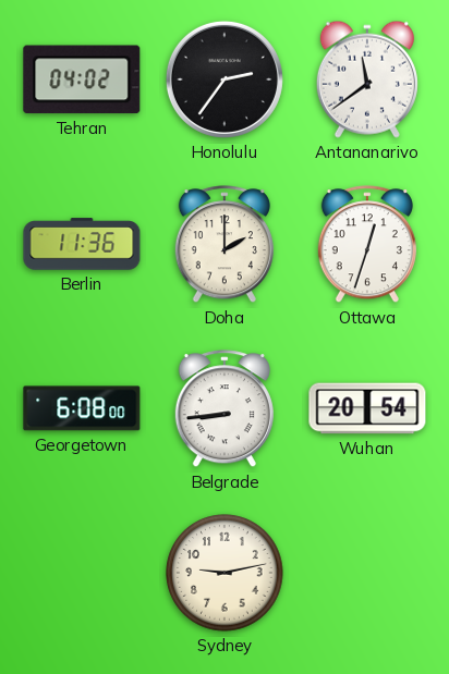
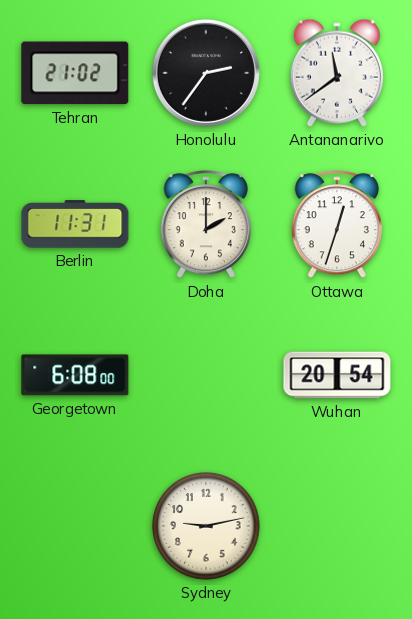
Tehran: 04:02 -> 21:02
Berlin: 11:36 -> 11:31
Belgrade: 8:44 -> none
